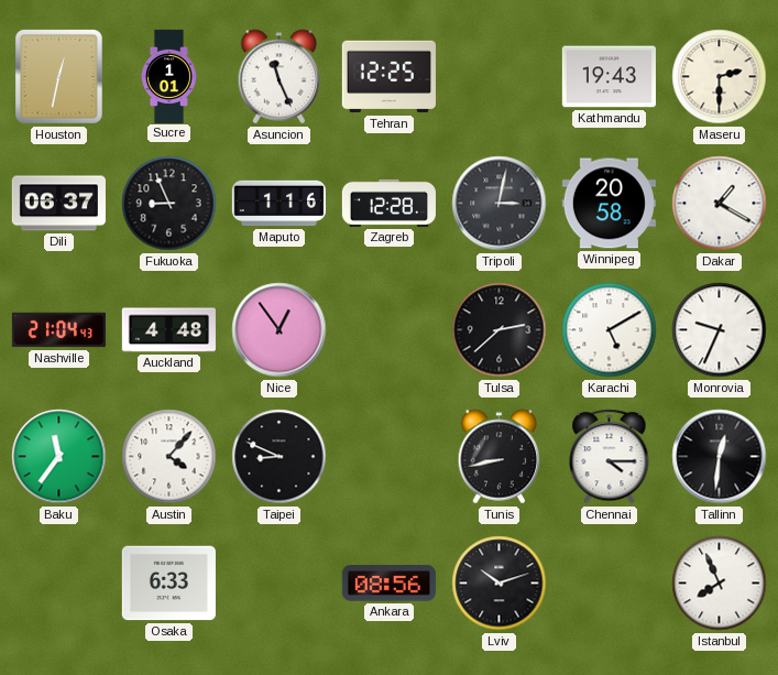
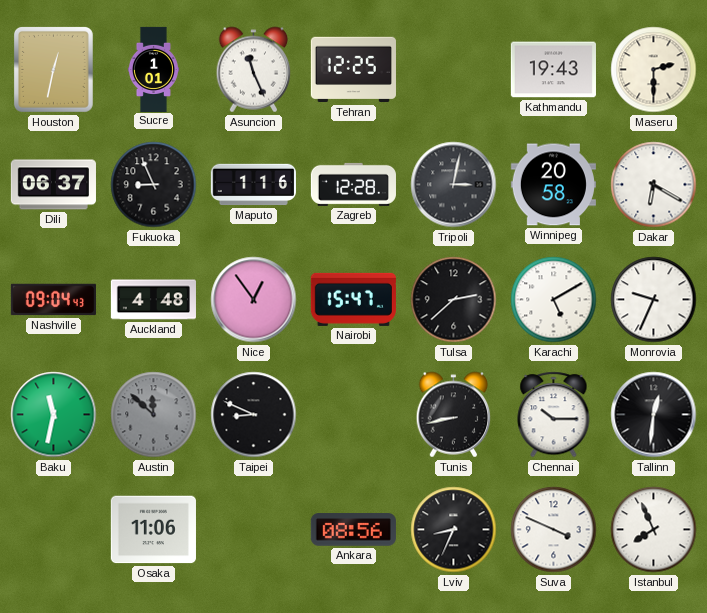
Dakar: 1:20 -> 6:20
Nashville: 21:04 -> 09:04
Nairobi: none -> 15:47
Baku: 11:36 -> 11:32
Austin: 4:07 -> 11:52
Austin dial: white -> grey
Chennai: 4:15 -> 10:15
Osaka: 6:33 -> 11:06
Lviv: 10:12 -> 8:34
Suva: none -> 3:49
